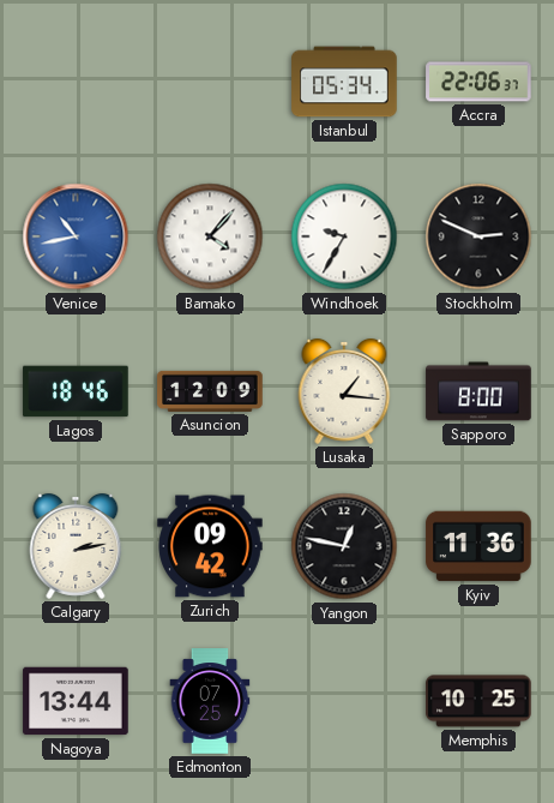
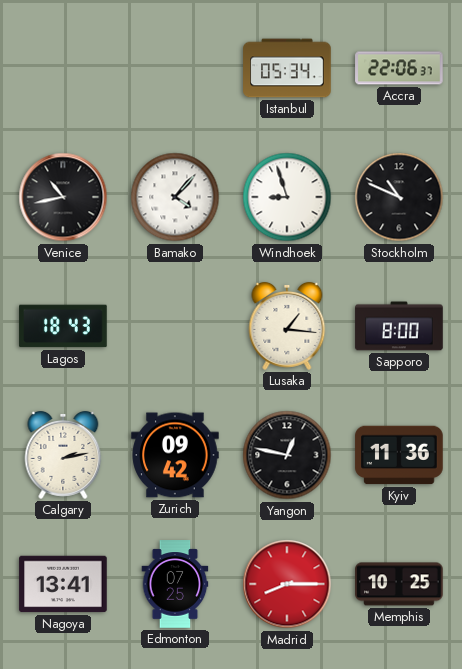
Venice dial: blue -> black
Windhoek: 9:35 -> 8:57
Stockholm: 2:49 -> 10:49
Lagos: 18:46 -> 18:43
Asuncion: 12:09 -> none
Nagoya: 13:44 -> 13:41
Madrid: none -> 8:15
